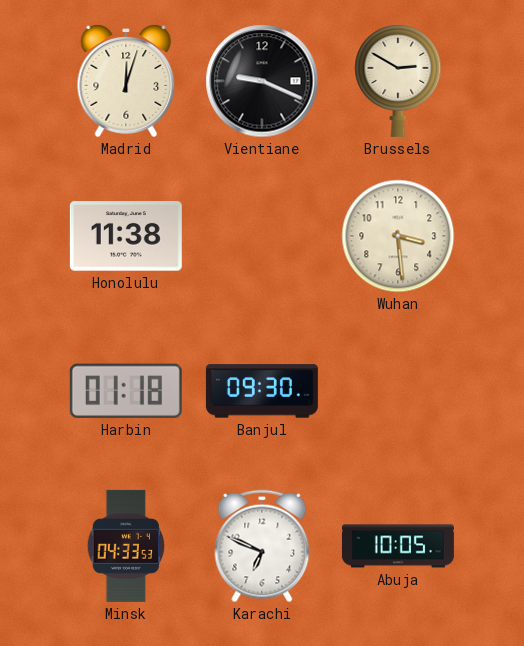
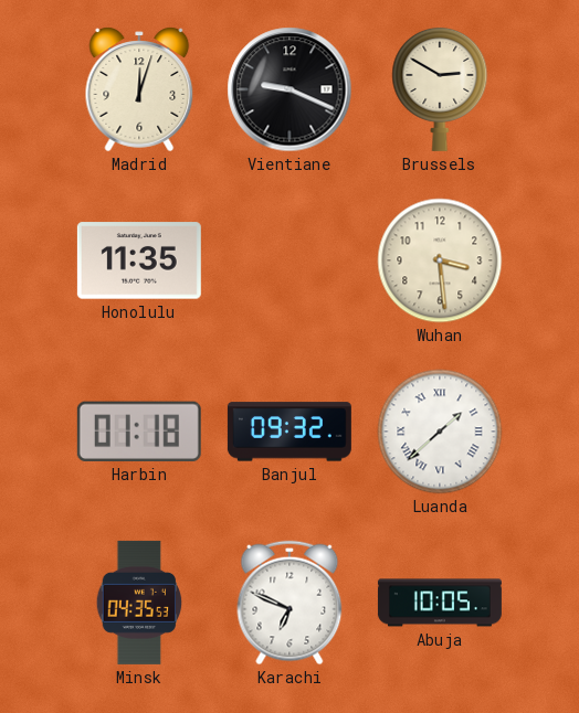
Honolulu: 11:38 -> 11:35
Banjul: 09:30 -> 09:32
Luanda: none -> 1:38
Minsk: 04:33 -> 04:35
